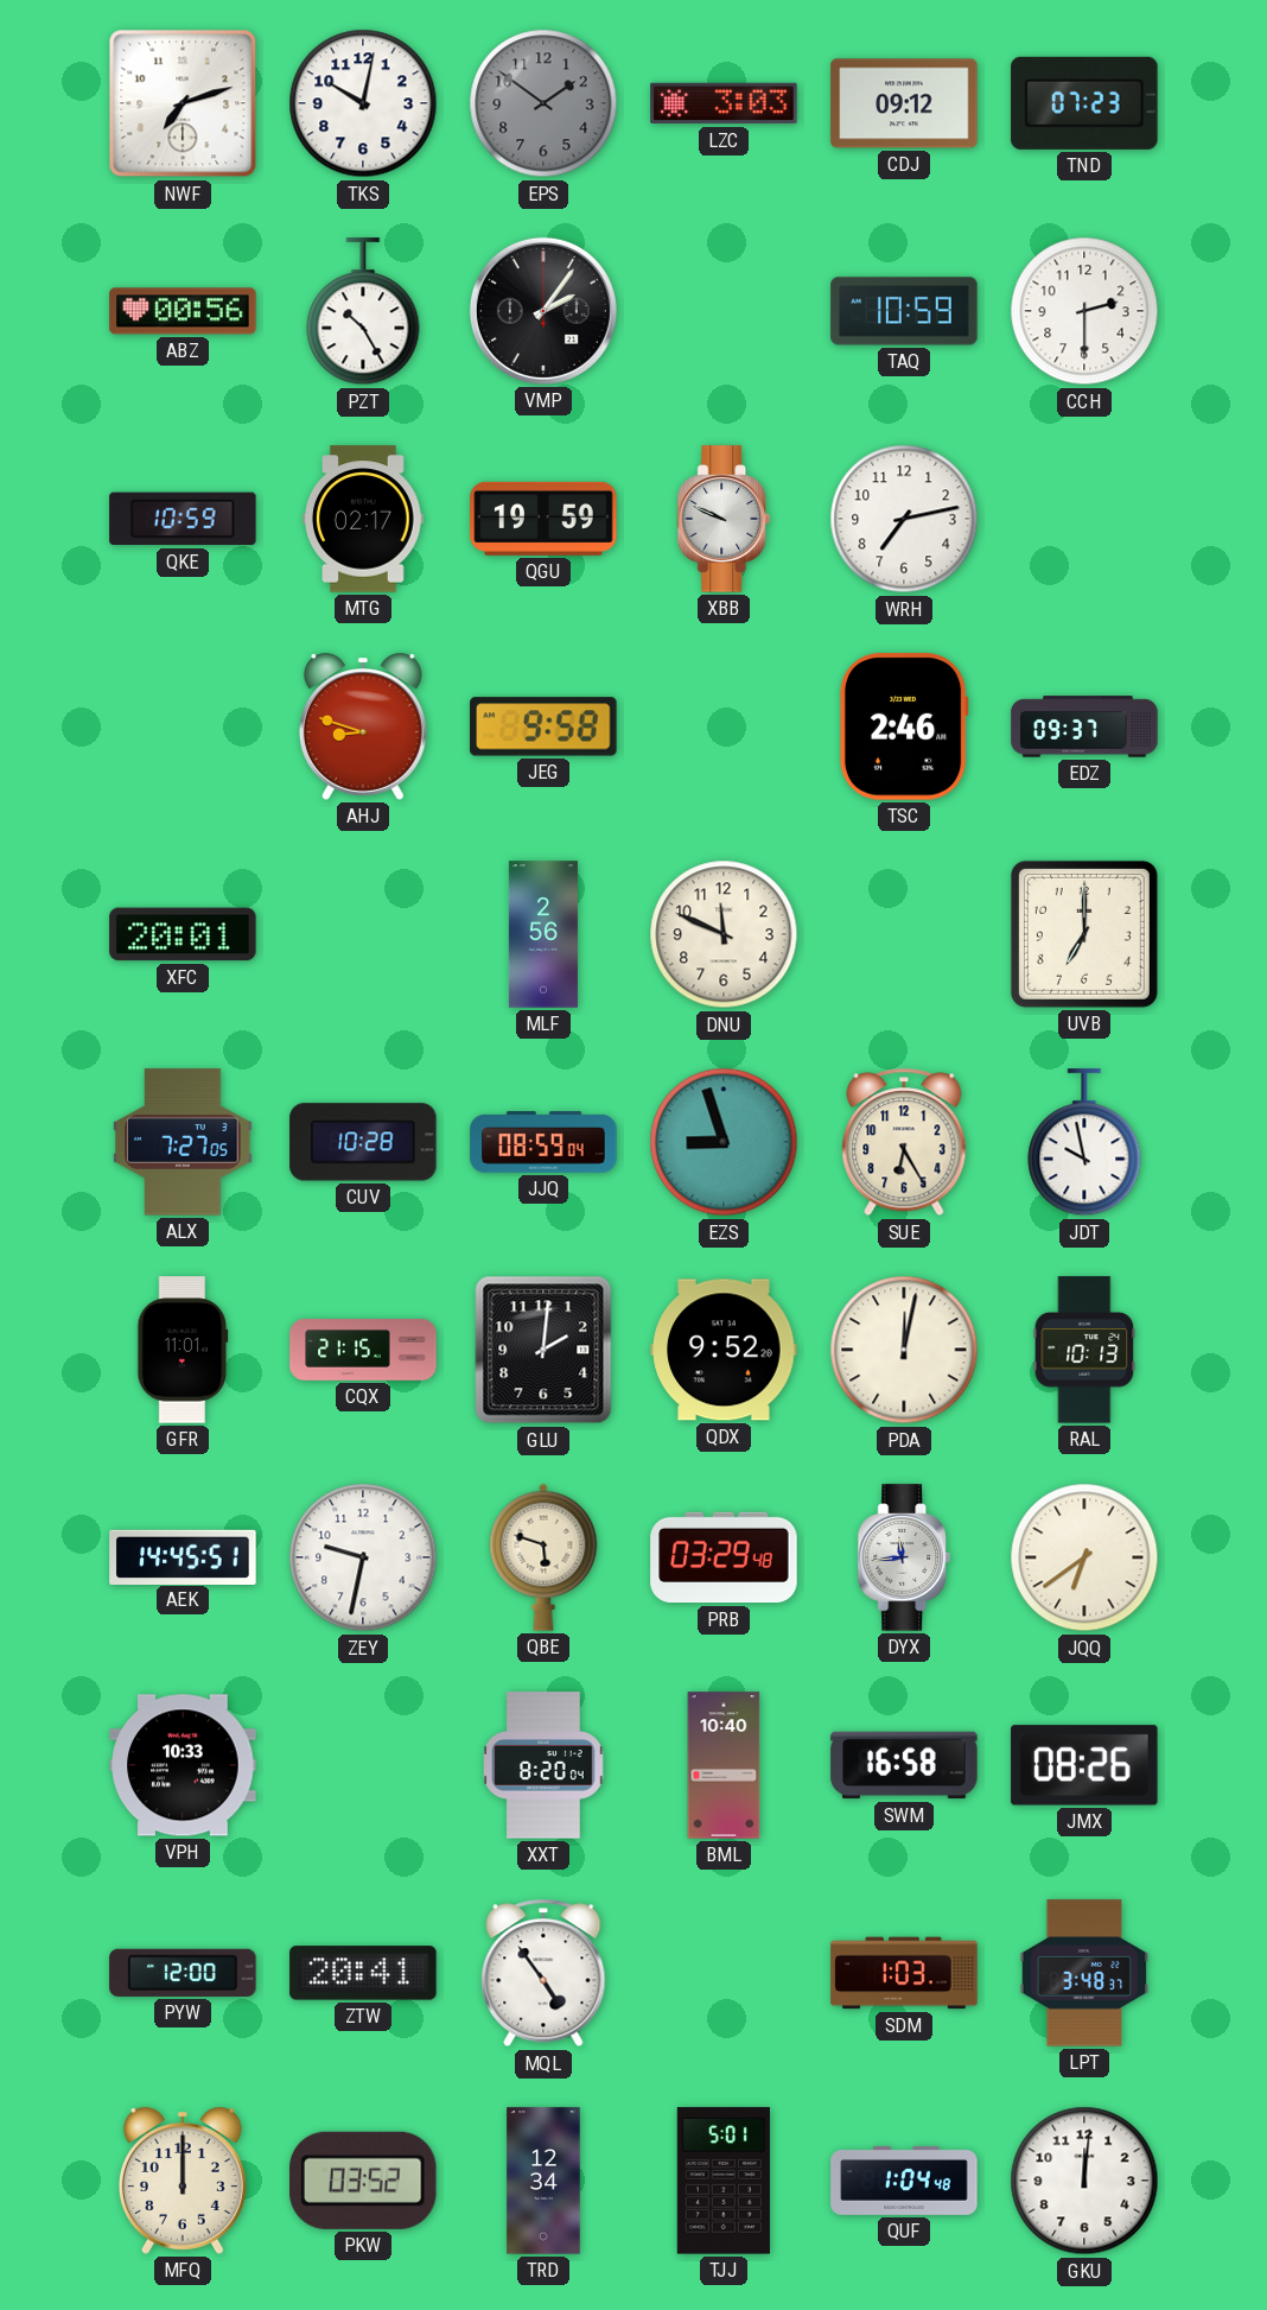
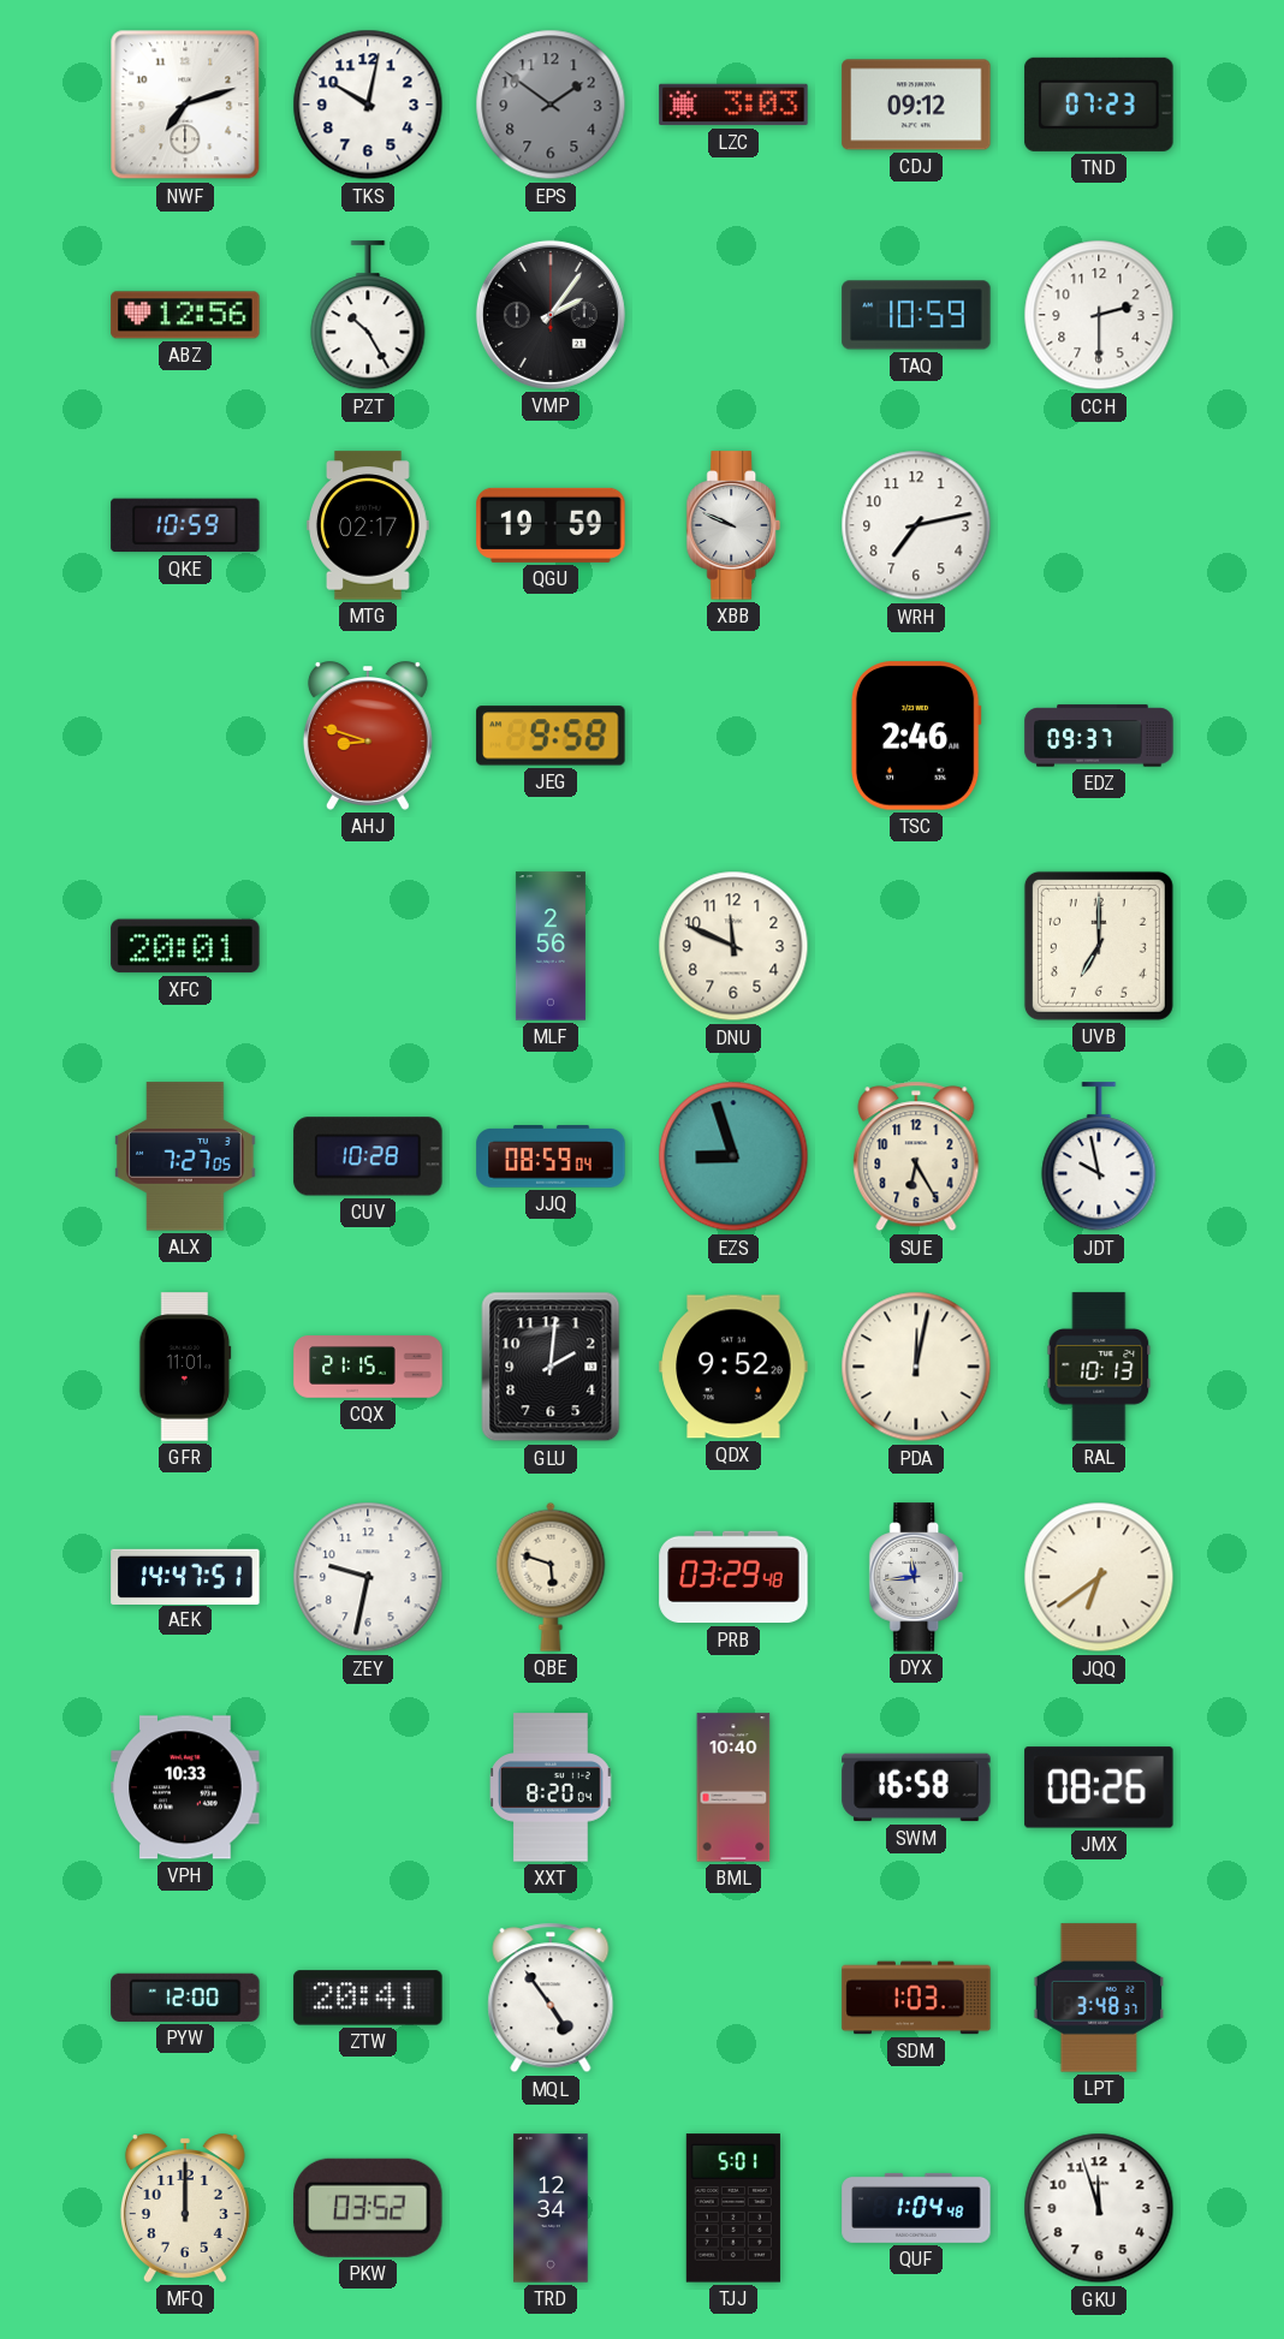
ABZ: 00:56 -> 12:56
AEK: 14:45 -> 14:47
GKU: 12:01 -> 11:57
